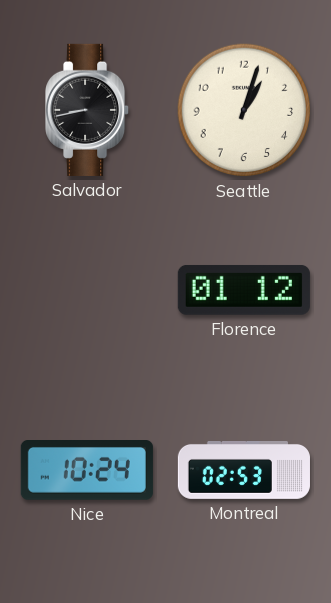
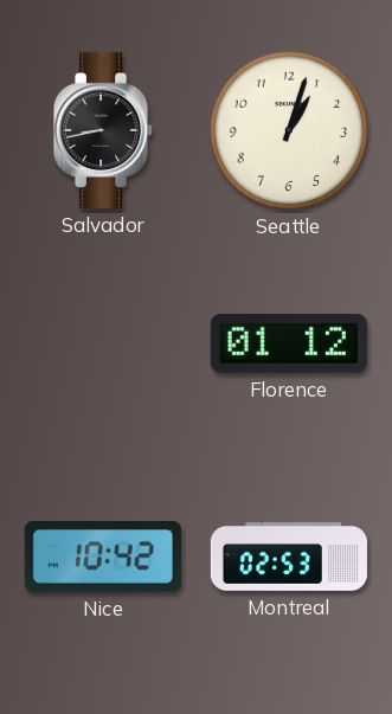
Nice: 10:24 -> 10:42
